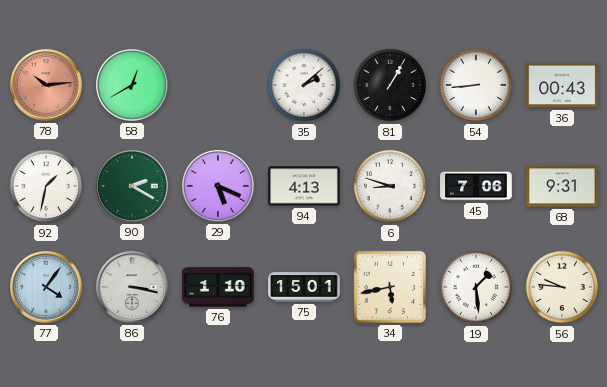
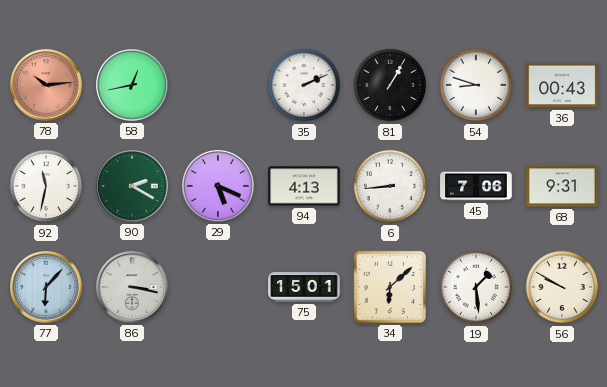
58: 12:40 -> 12:43
35: 2:08 -> 2:11
54: 8:44 -> 8:48
92: 1:32 -> 11:32
6: 8:48 -> 8:44
77: 4:06 -> 6:07
76: 1:10 -> none
34: 5:43 -> 6:08
56: 9:46 -> 9:50
